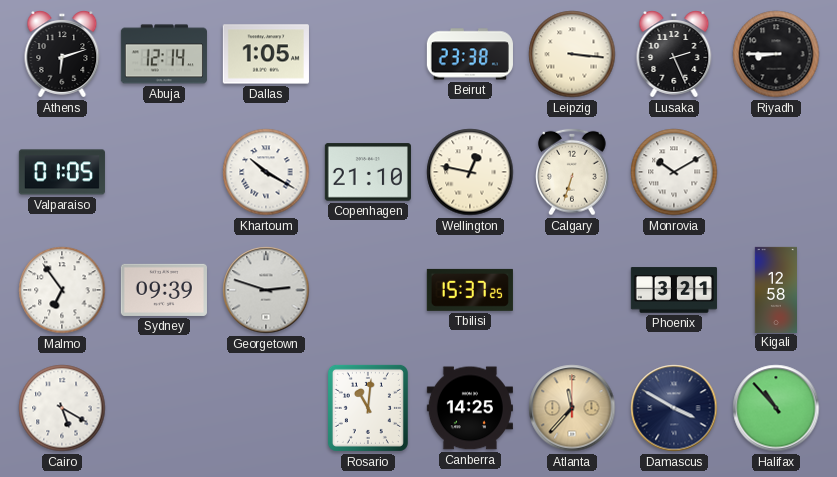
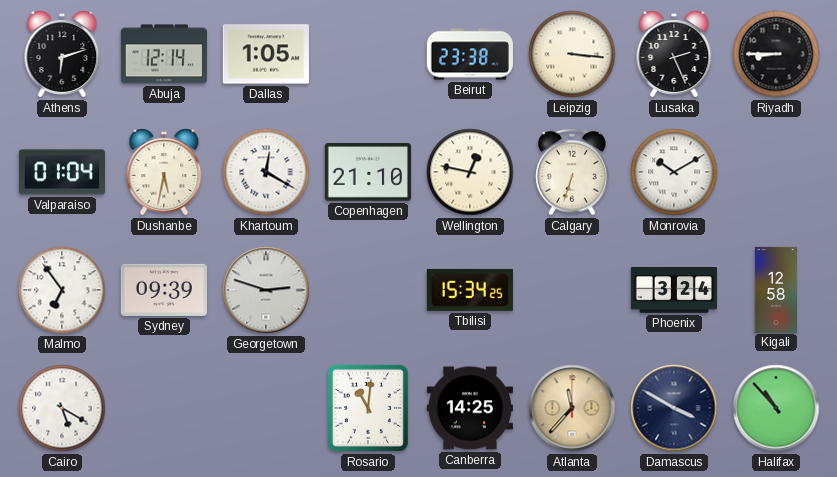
Valparaiso: 01:05 -> 01:04
Dushanbe: none -> 5:32
Khartoum: 10:20 -> 12:20
Tbilisi: 15:37 -> 15:34
Phoenix: 3:21 -> 3:24
